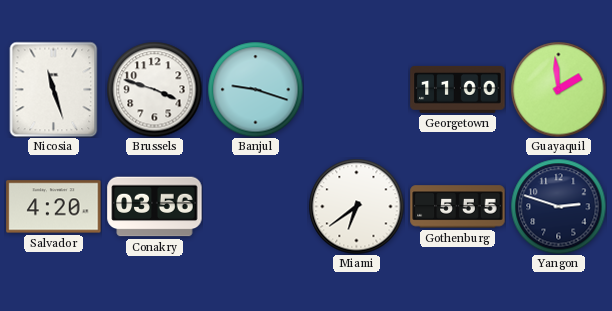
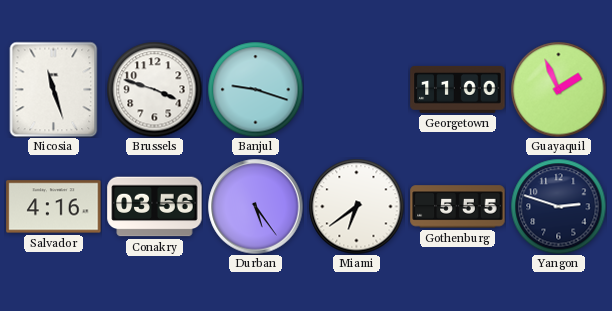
Guayaquil: 1:59 -> 1:56
Salvador: 4:20 -> 4:16
Durban: none -> 5:24
